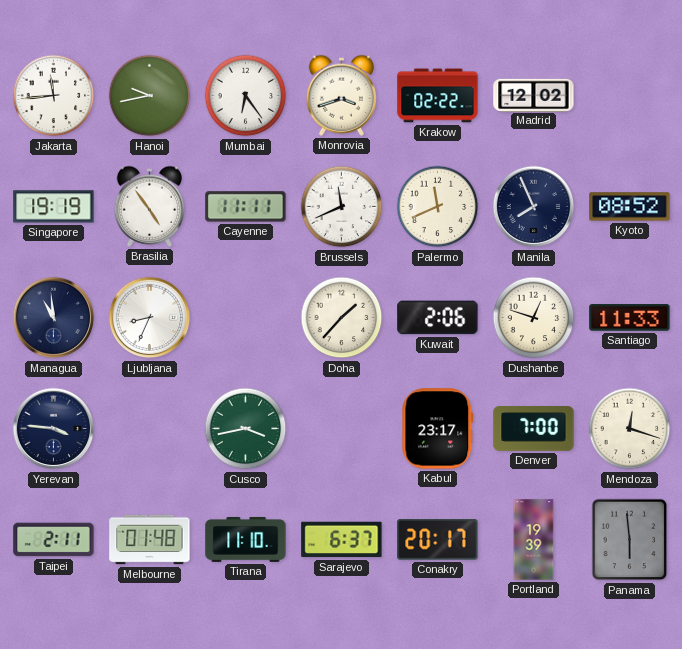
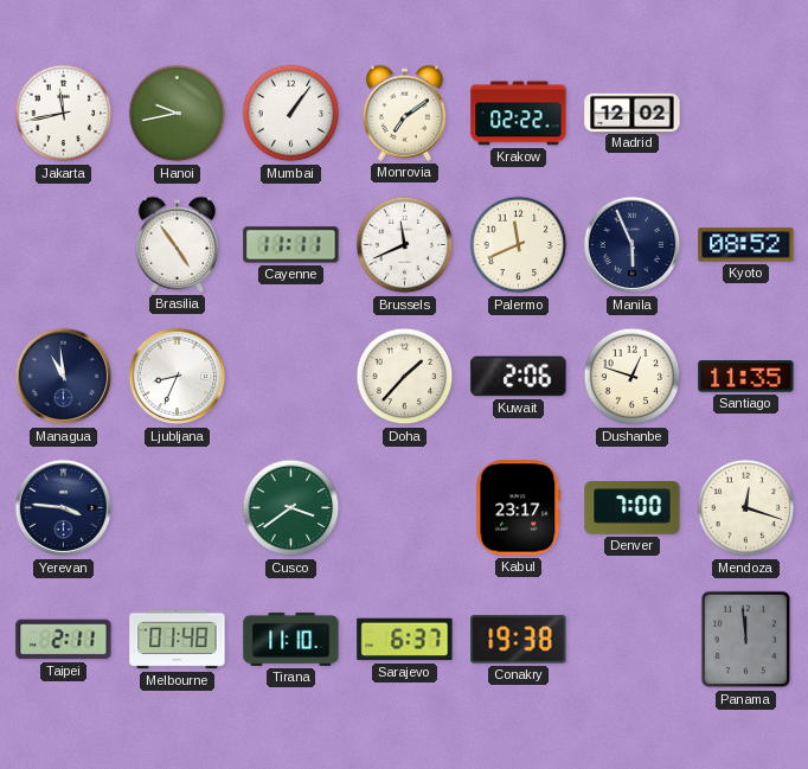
Jakarta: 11:44 -> 11:43
Mumbai: 6:24 -> 1:06
Monrovia: 3:42 -> 7:09
Singapore: 19:19 -> none
Manila: 7:56 -> 5:56
Santiago: 11:33 -> 11:35
Cusco: 3:43 -> 3:39
Conakry: 20:17 -> 19:38
Portland: 19:39 -> none
Panama: 5:59 -> 11:59
